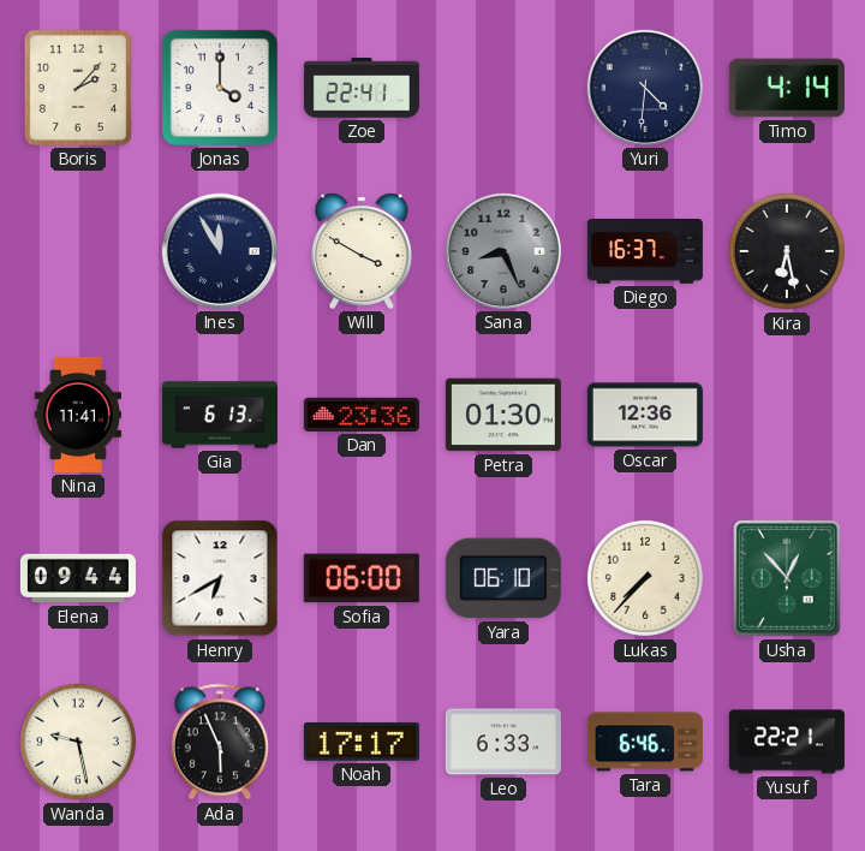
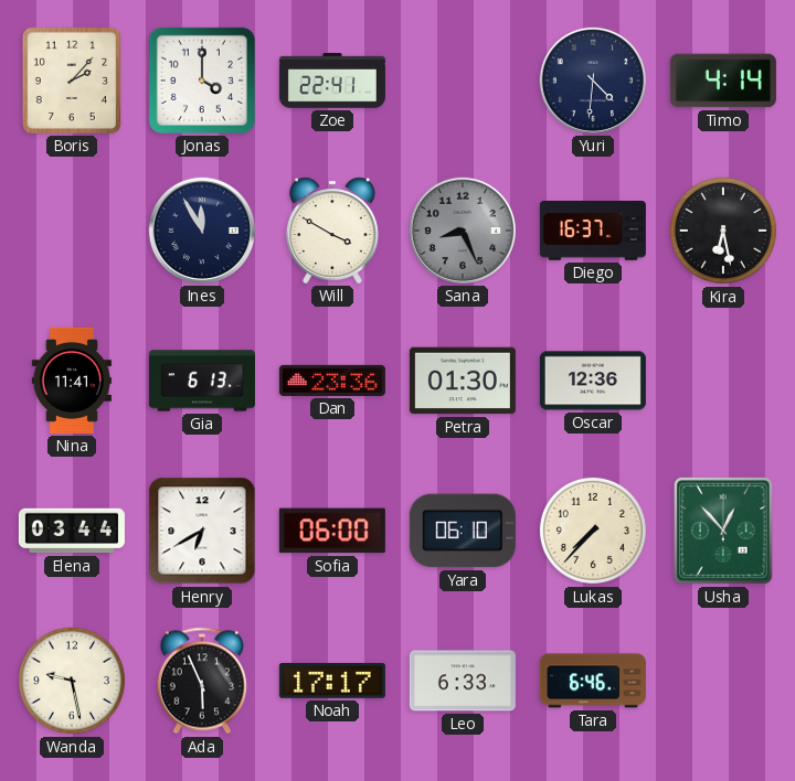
Elena: 09:44 -> 03:44
Yusuf: 22:21 -> none
